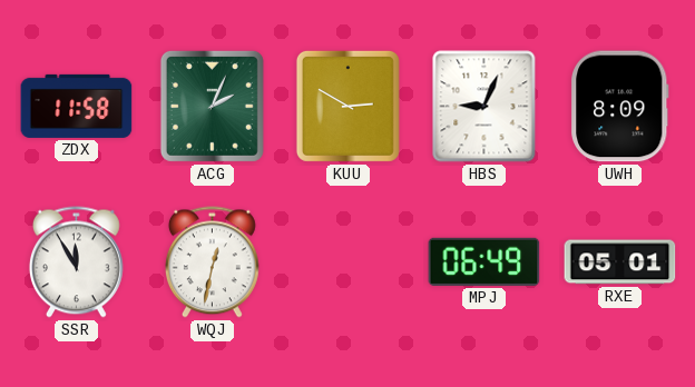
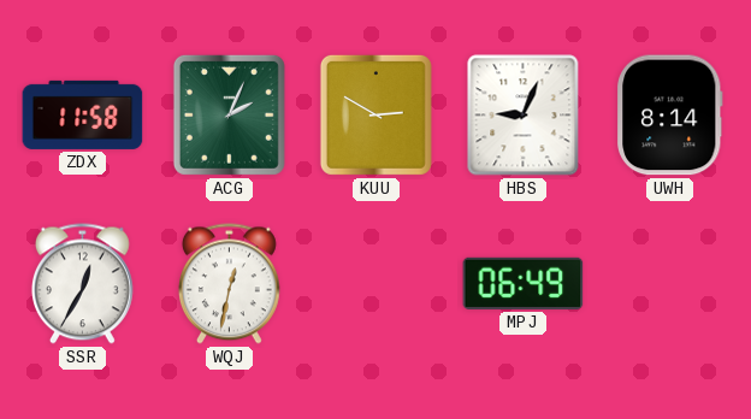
UWH: 8:09 -> 8:14
SSR: 11:55 -> 12:35
RXE: 05:01 -> none
